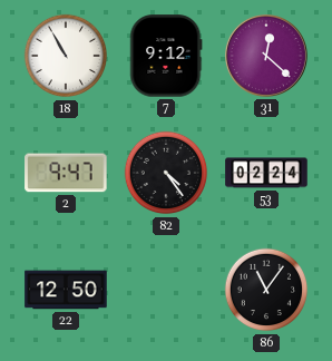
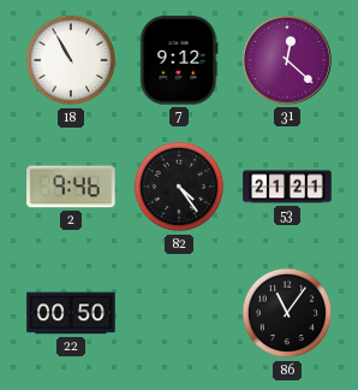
2: 9:47 -> 9:46
53: 02:24 -> 21:21
22: 12:50 -> 00:50
